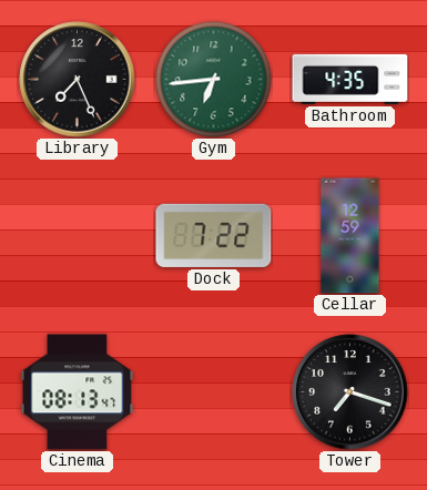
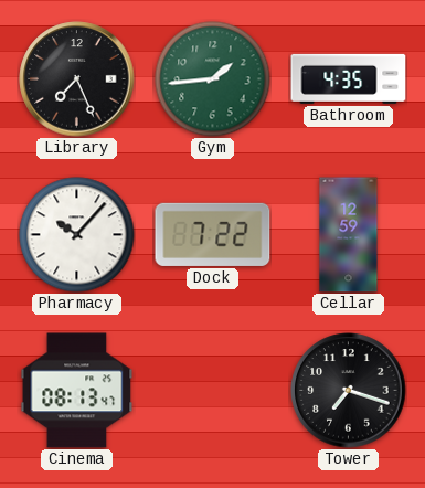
Gym: 6:44 -> 1:44
Pharmacy: none -> 10:07
